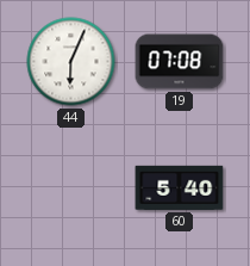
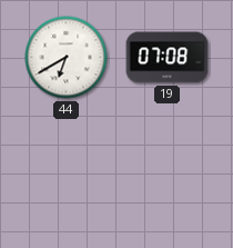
44: 6:04 -> 6:40
60: 5:40 -> none
